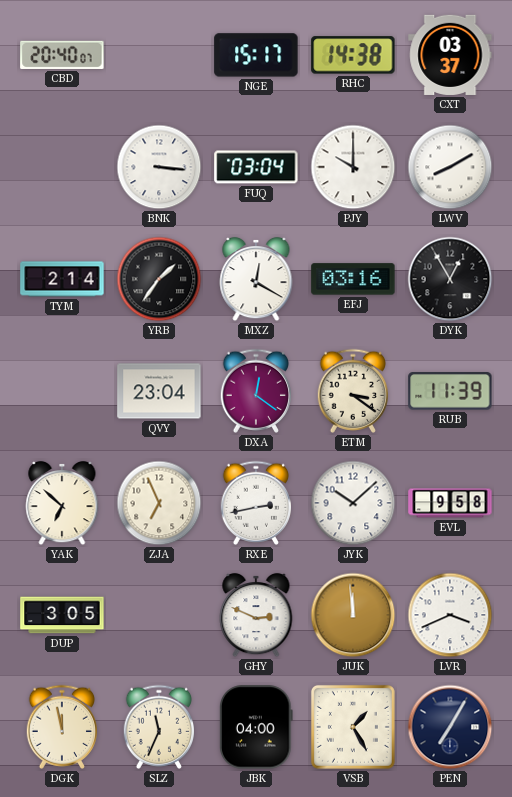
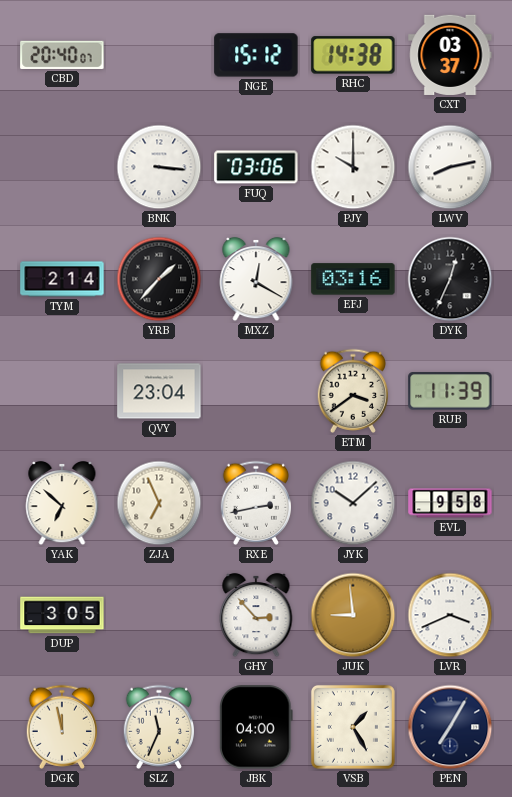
NGE: 15:17 -> 15:12
FUQ: 03:04 -> 03:06
LWV: 8:10 -> 8:13
YRB: 1:36 -> 1:37
DYK: 12:55 -> 12:34
DXA: 12:21 -> none
ETM: 3:21 -> 3:39
GHY: 2:49 -> 2:53
JUK: 11:59 -> 8:59
